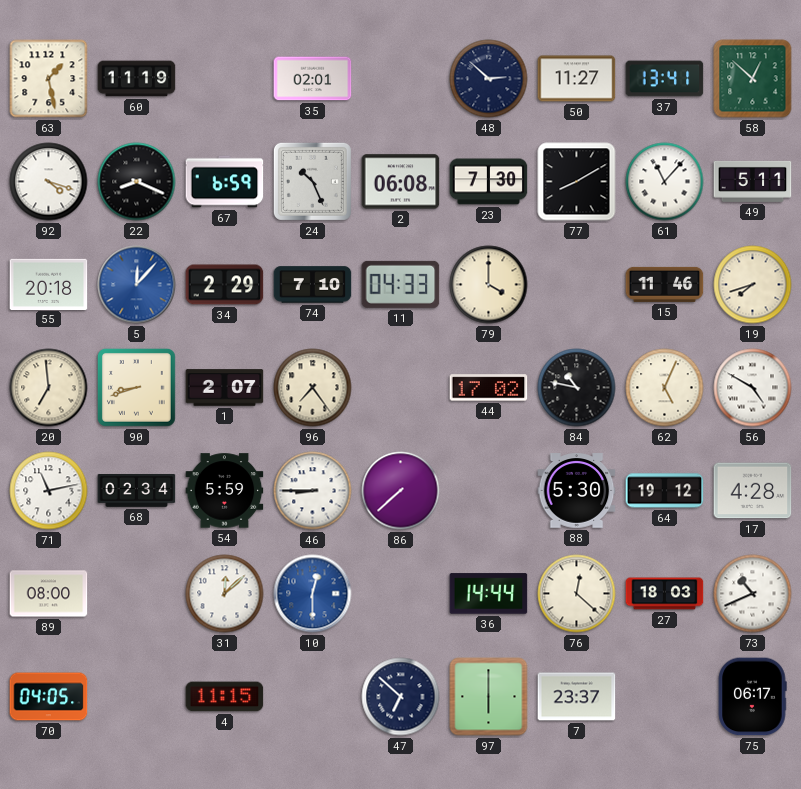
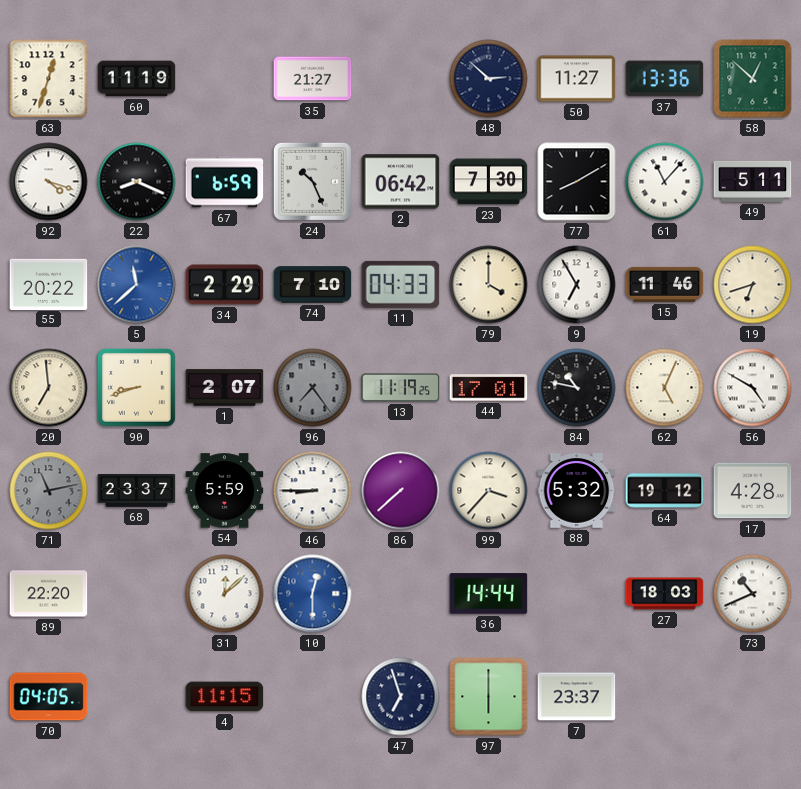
63: 1:28 -> 12:33
35: 02:01 -> 21:27
37: 13:41 -> 13:36
2: 06:08 -> 06:42
55: 20:18 -> 20:22
5: 12:07 -> 11:38
9: none -> 6:55
19: 7:42 -> 6:42
96 dial: cream -> grey
13: none -> 11:19
44: 17:02 -> 17:01
71 dial: white -> grey
68: 02:34 -> 23:37
99: none -> 3:37
88: 5:30 -> 5:32
89: 08:00 -> 22:20
76: 12:22 -> none
47: 6:52 -> 6:57
75: 06:17 -> none
